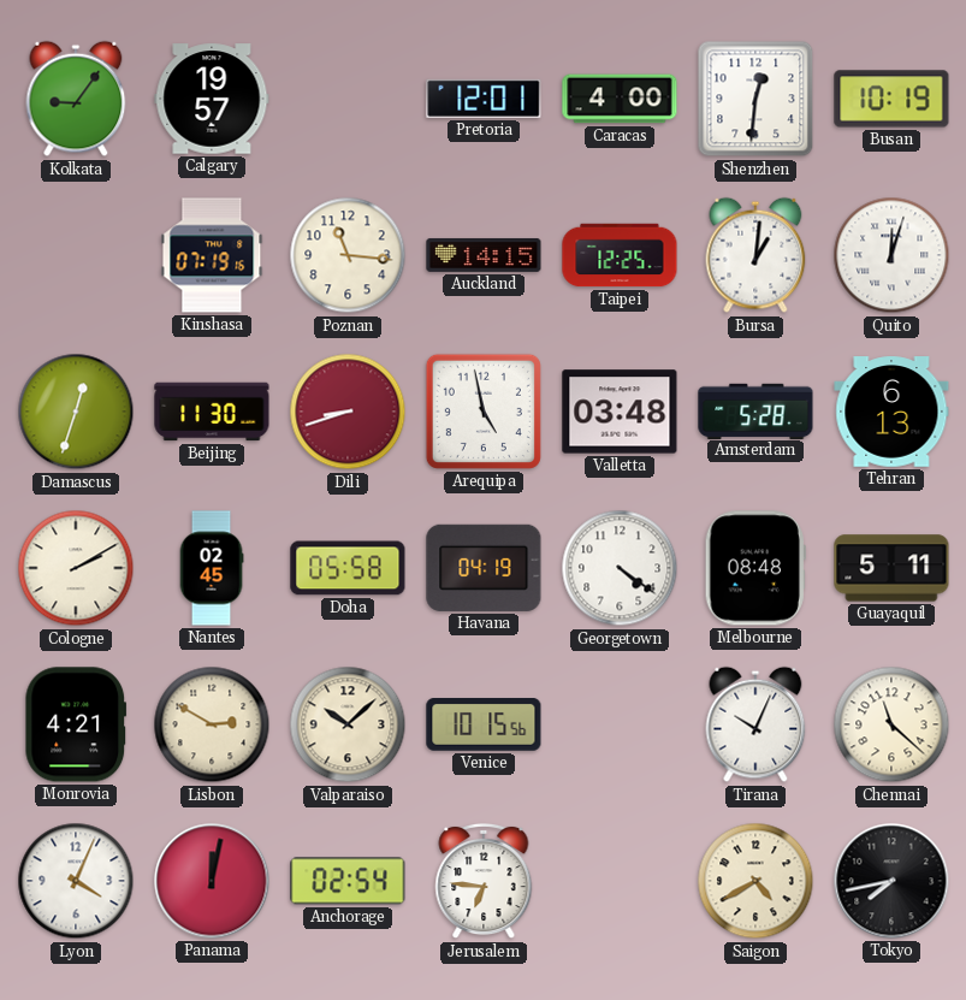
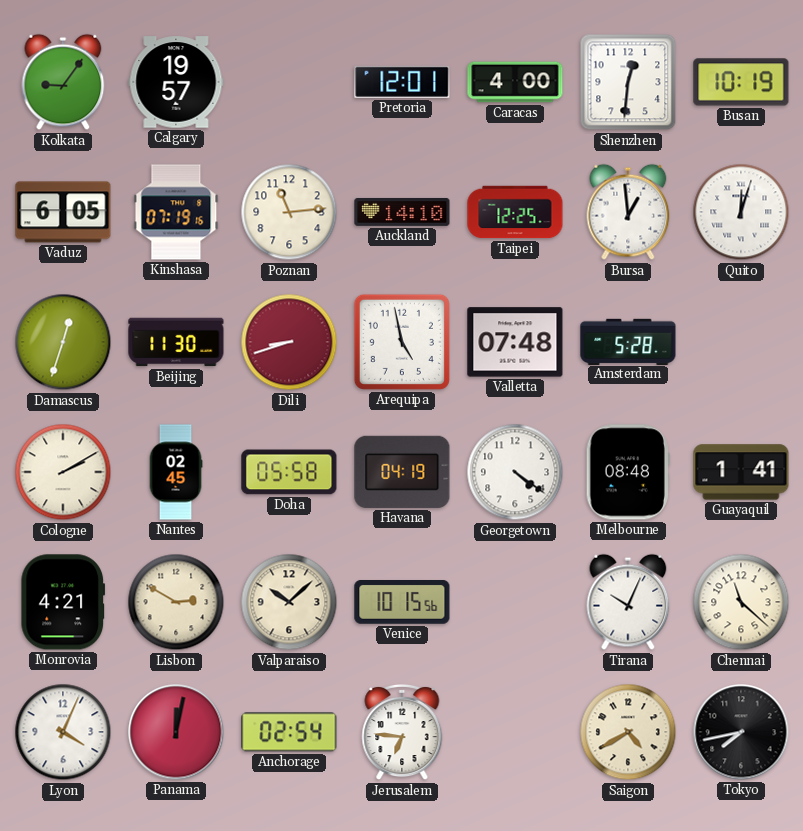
Vaduz: none -> 6:05
Poznan: 11:16 -> 11:14
Auckland: 14:15 -> 14:10
Bursa: 1:01 -> 12:59
Valletta: 03:48 -> 07:48
Tehran: 6:13 -> none
Guayaquil: 5:11 -> 1:41
